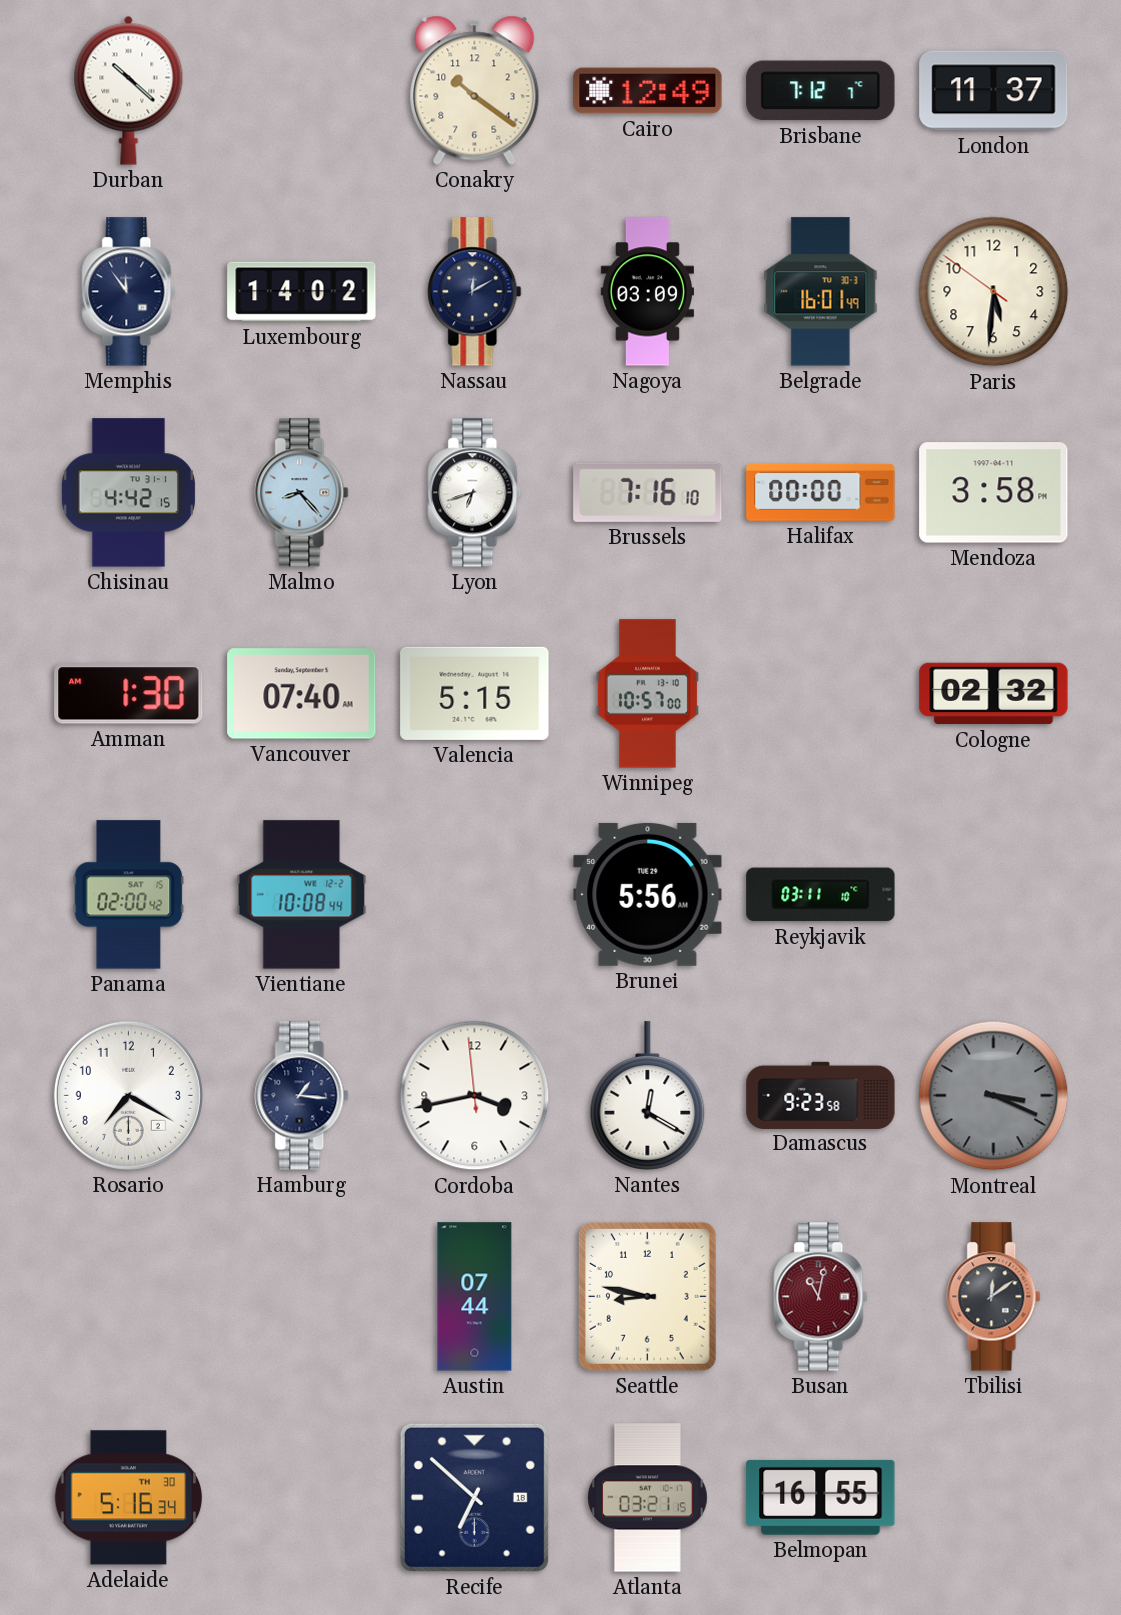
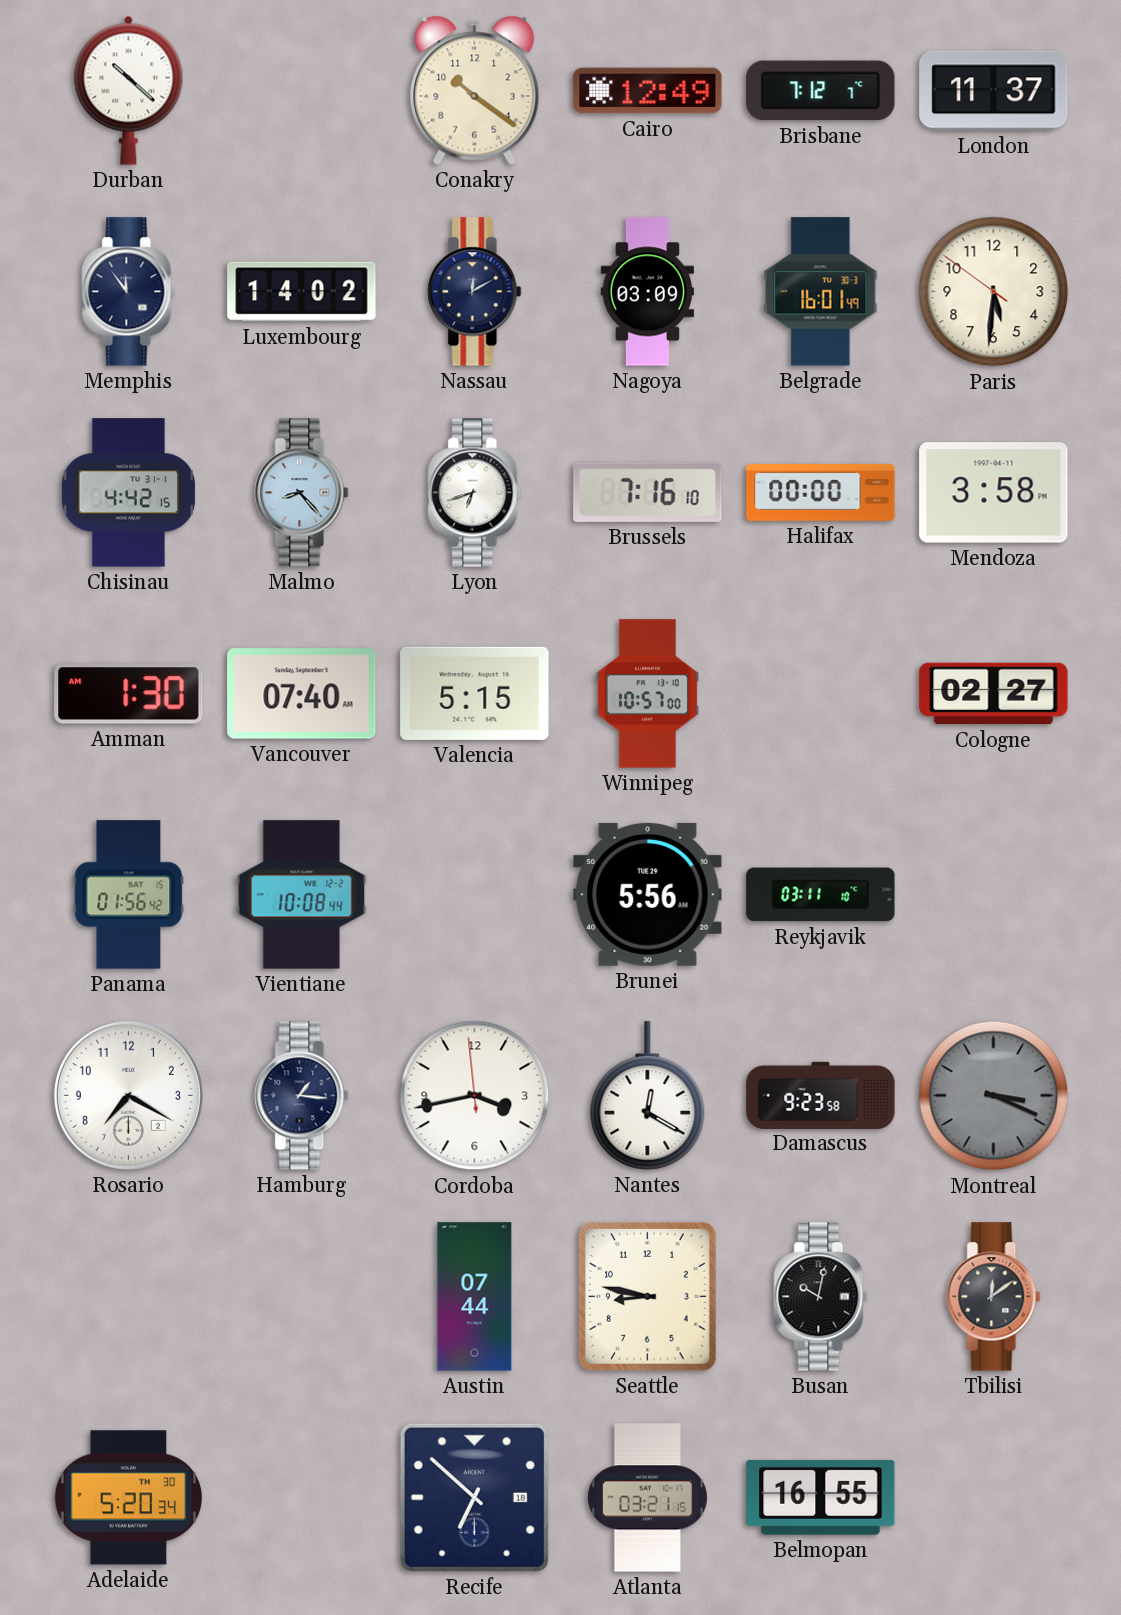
Cologne: 02:32 -> 02:27
Panama: 02:00 -> 01:56
Busan: 11:02 -> 10:02
Busan dial: burgundy -> black
Adelaide: 5:16 -> 5:20
